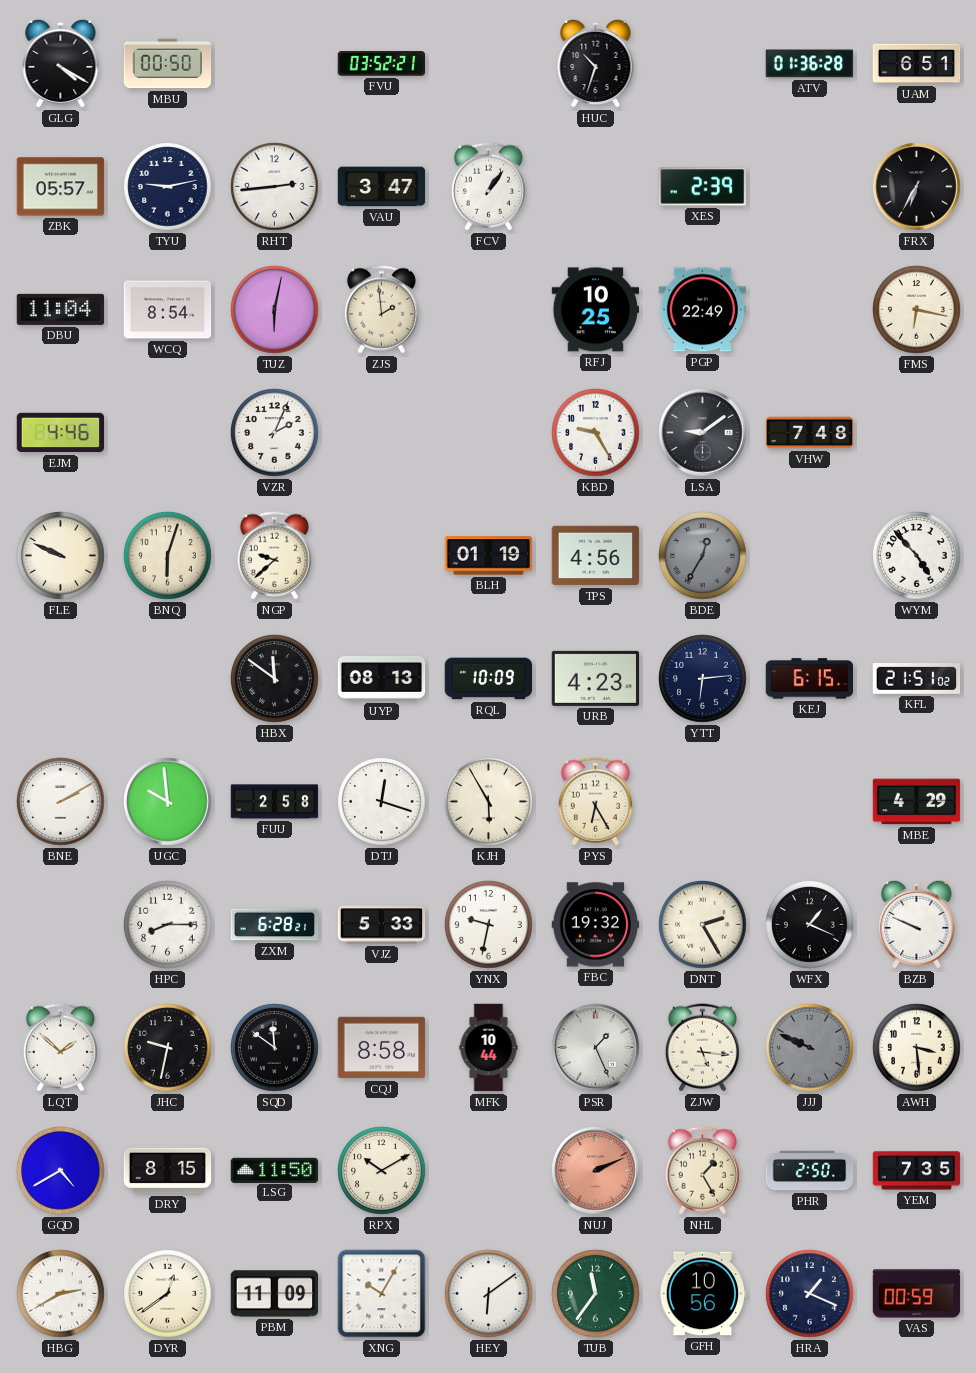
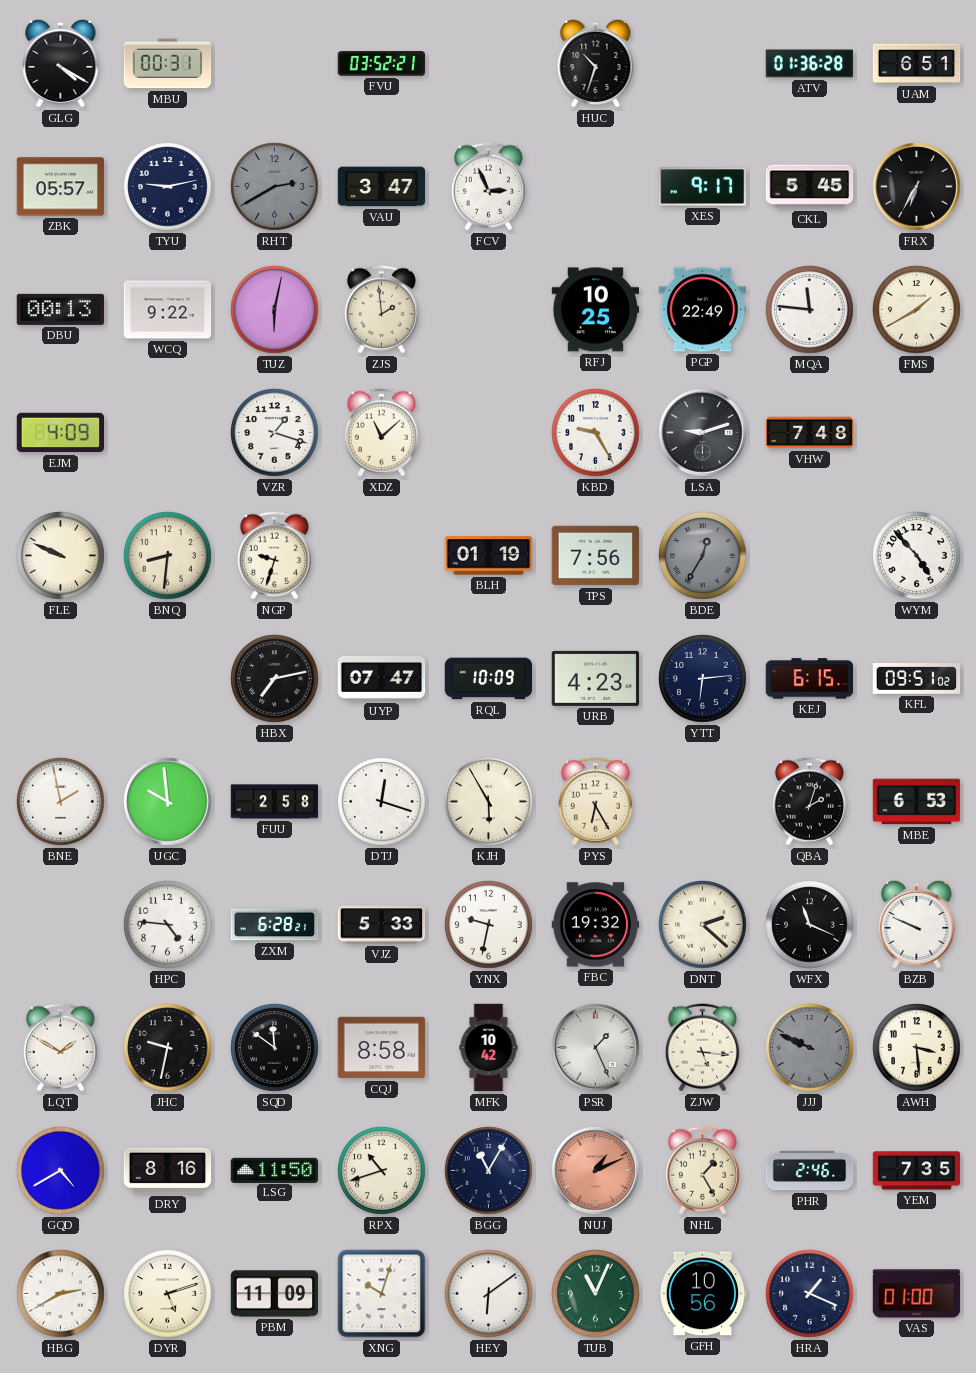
MBU: 00:50 -> 00:31
RHT: 2:44 -> 2:40
RHT dial: white -> grey
FCV: 1:06 -> 2:56
XES: 2:39 -> 9:17
CKL: none -> 5:45
DBU: 11:04 -> 00:13
WCQ: 8:54 -> 9:22
MQA: none -> 11:46
FMS: 6:17 -> 1:40
EJM: 4:46 -> 4:09
VZR: 2:04 -> 1:18
XDZ: none -> 11:08
LSA: 9:09 -> 9:12
BNQ: 6:03 -> 8:31
NGP: 9:38 -> 9:33
TPS: 4:56 -> 7:56
HBX: 11:51 -> 7:13
UYP: 08:13 -> 07:47
KFL: 21:51 -> 09:51
BNE: 2:10 -> 1:58
QBA: none -> 2:03
MBE: 4:29 -> 6:53
HPC: 8:15 -> 4:46
DNT: 2:25 -> 2:22
WFX: 1:19 -> 11:19
LQT: 1:52 -> 1:50
MFK: 10:44 -> 10:42
DRY: 8:15 -> 8:16
RPX: 10:10 -> 10:42
BGG: none -> 11:05
NUJ: 2:11 -> 1:11
PHR: 2:50 -> 2:46
DYR: 12:39 -> 5:12
XNG: 10:05 -> 10:03
TUB: 11:36 -> 11:04
VAS: 00:59 -> 01:00
